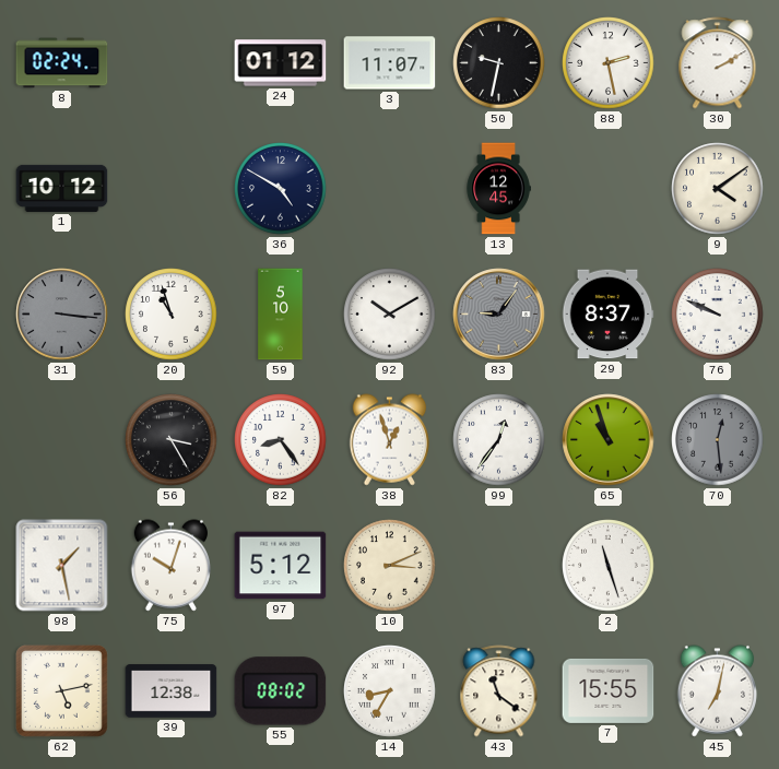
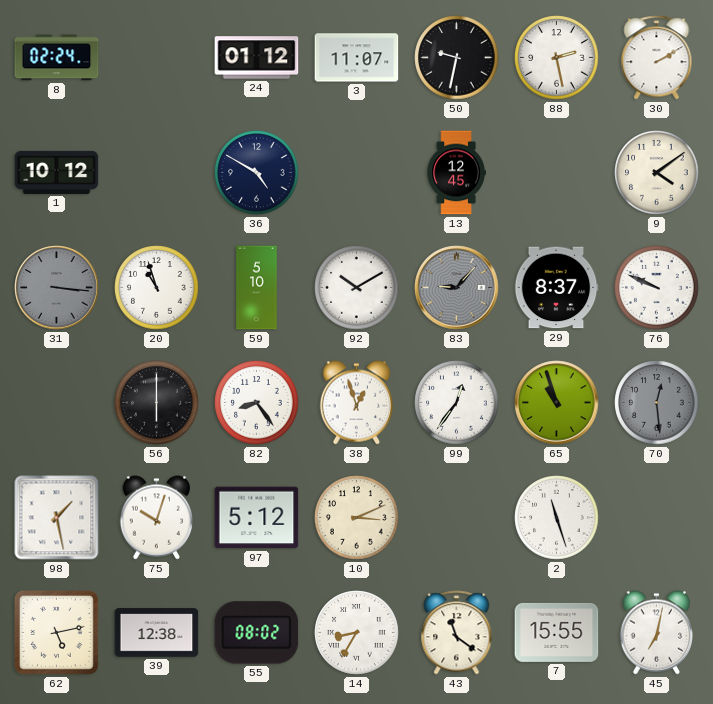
83: 9:06 -> 9:07
56: 3:25 -> 6:00
